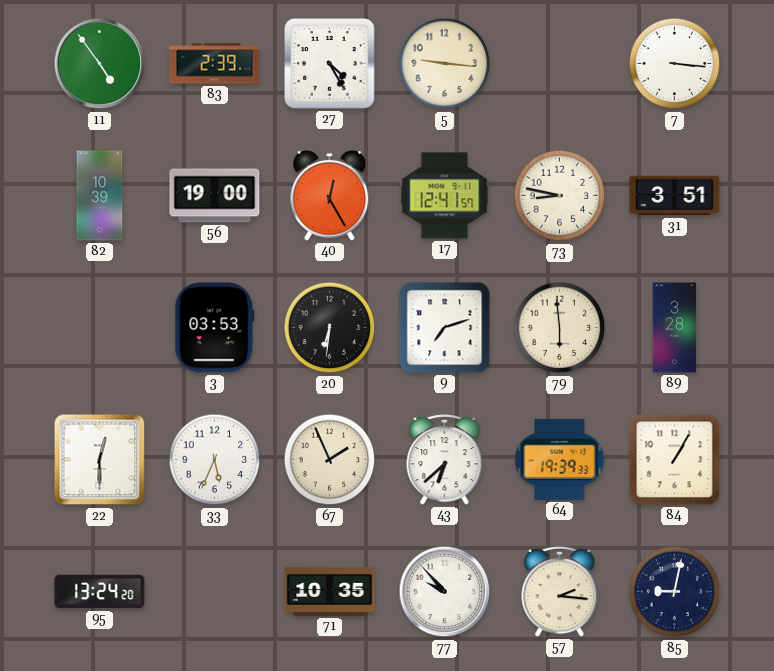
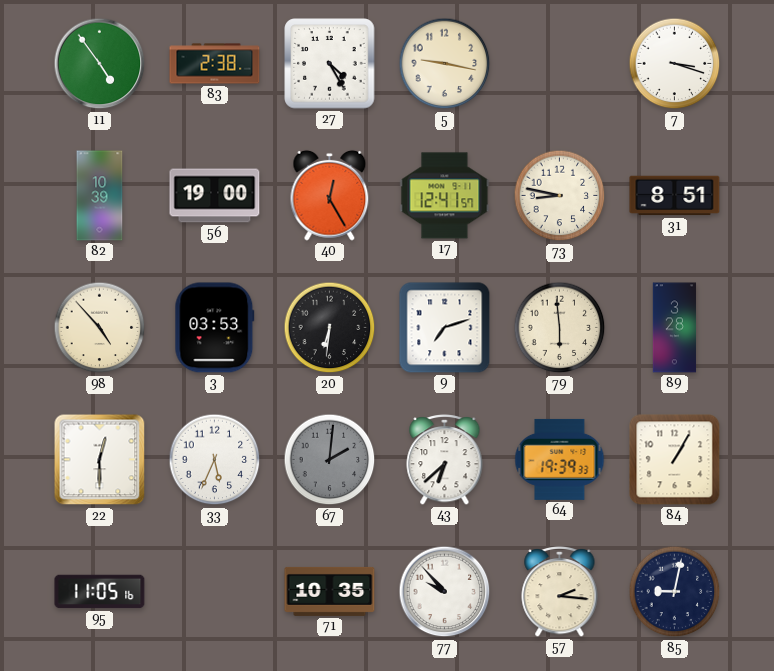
83: 2:39 -> 2:38
5: 9:16 -> 9:17
7: 3:16 -> 3:18
31: 3:51 -> 8:51
98: none -> 4:53
67: 1:56 -> 2:01
67 dial: cream -> grey
95: 13:24 -> 11:05
